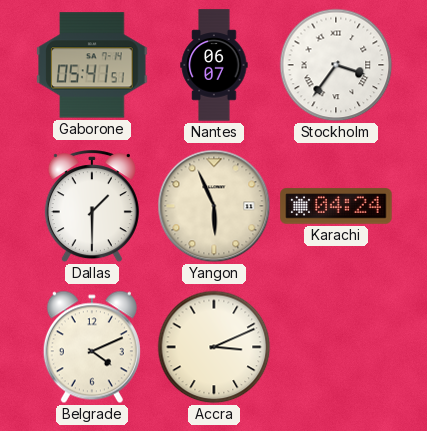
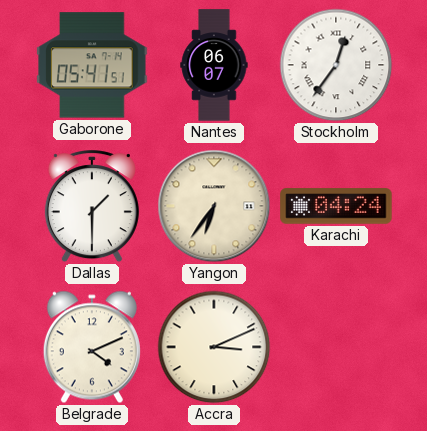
Stockholm: 3:36 -> 12:36
Yangon: 5:56 -> 6:36
